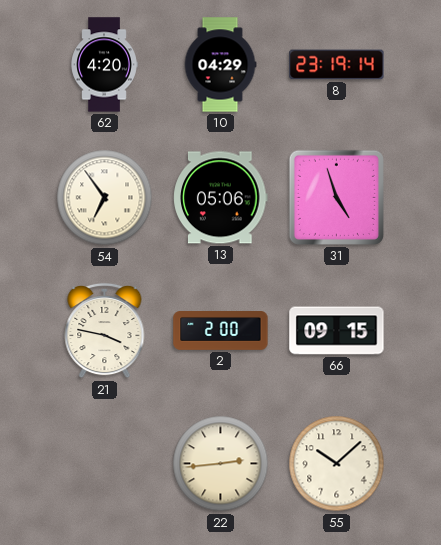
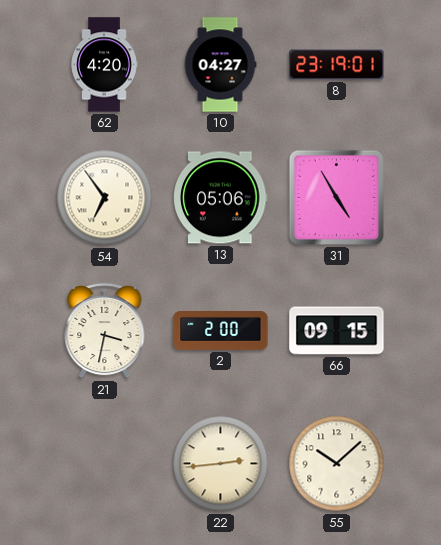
10: 04:29 -> 04:27
8: 23:19:14 -> 23:19:01
31: 4:57 -> 4:55
21: 3:47 -> 3:32
